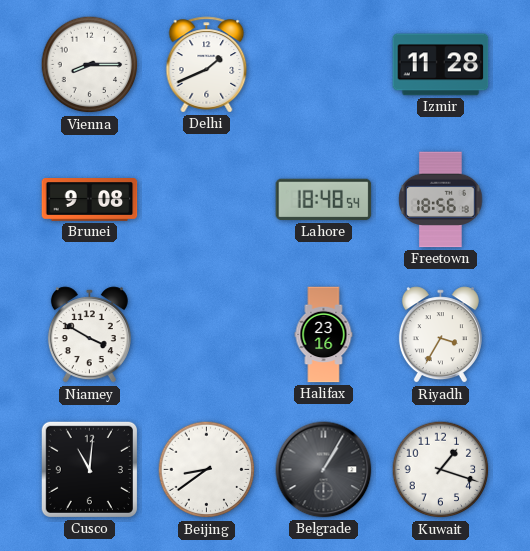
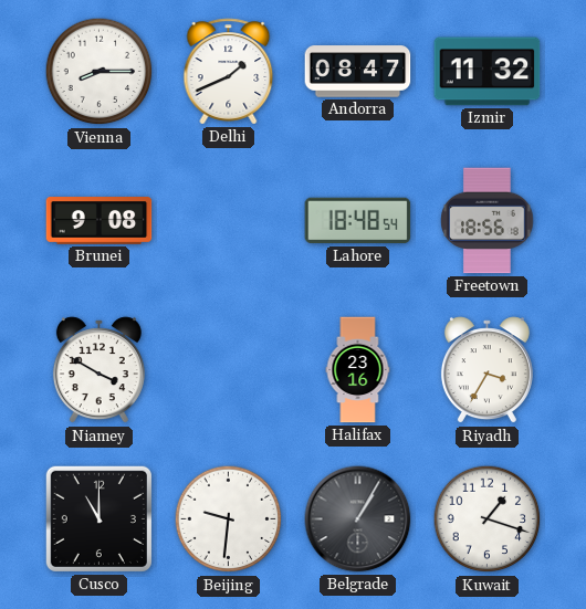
Andorra: none -> 08:47
Izmir: 11:28 -> 11:32
Cusco: 11:01 -> 11:00
Beijing: 8:39 -> 9:31
